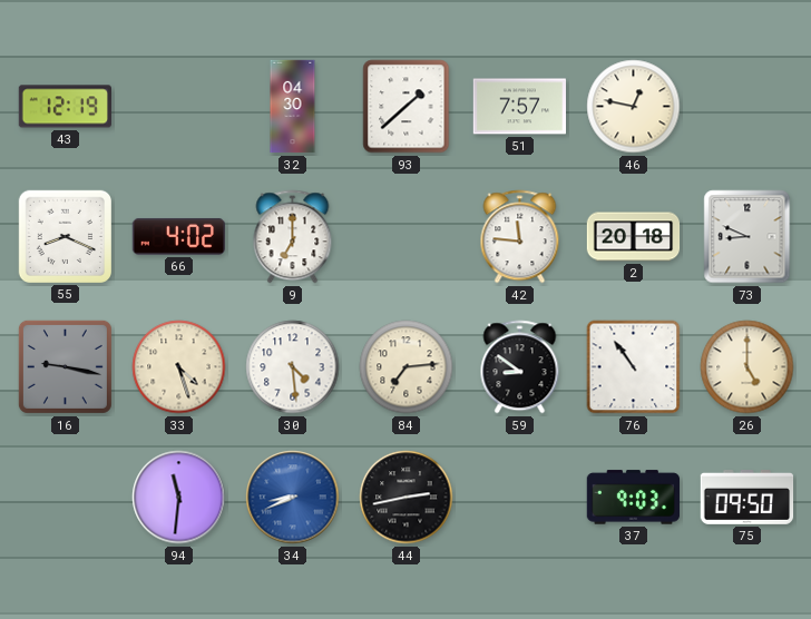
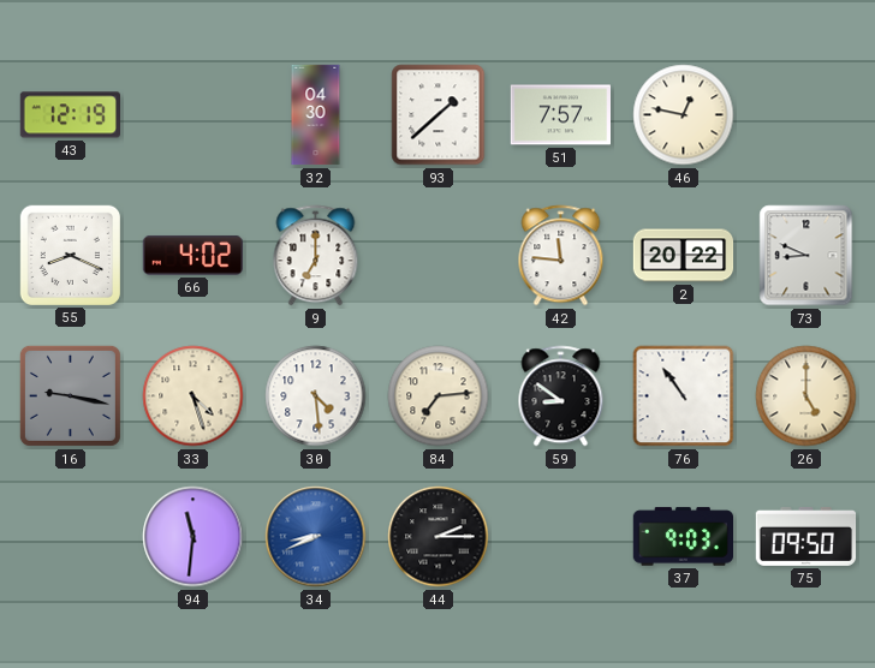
2: 20:18 -> 20:22
44: 2:43 -> 2:15
